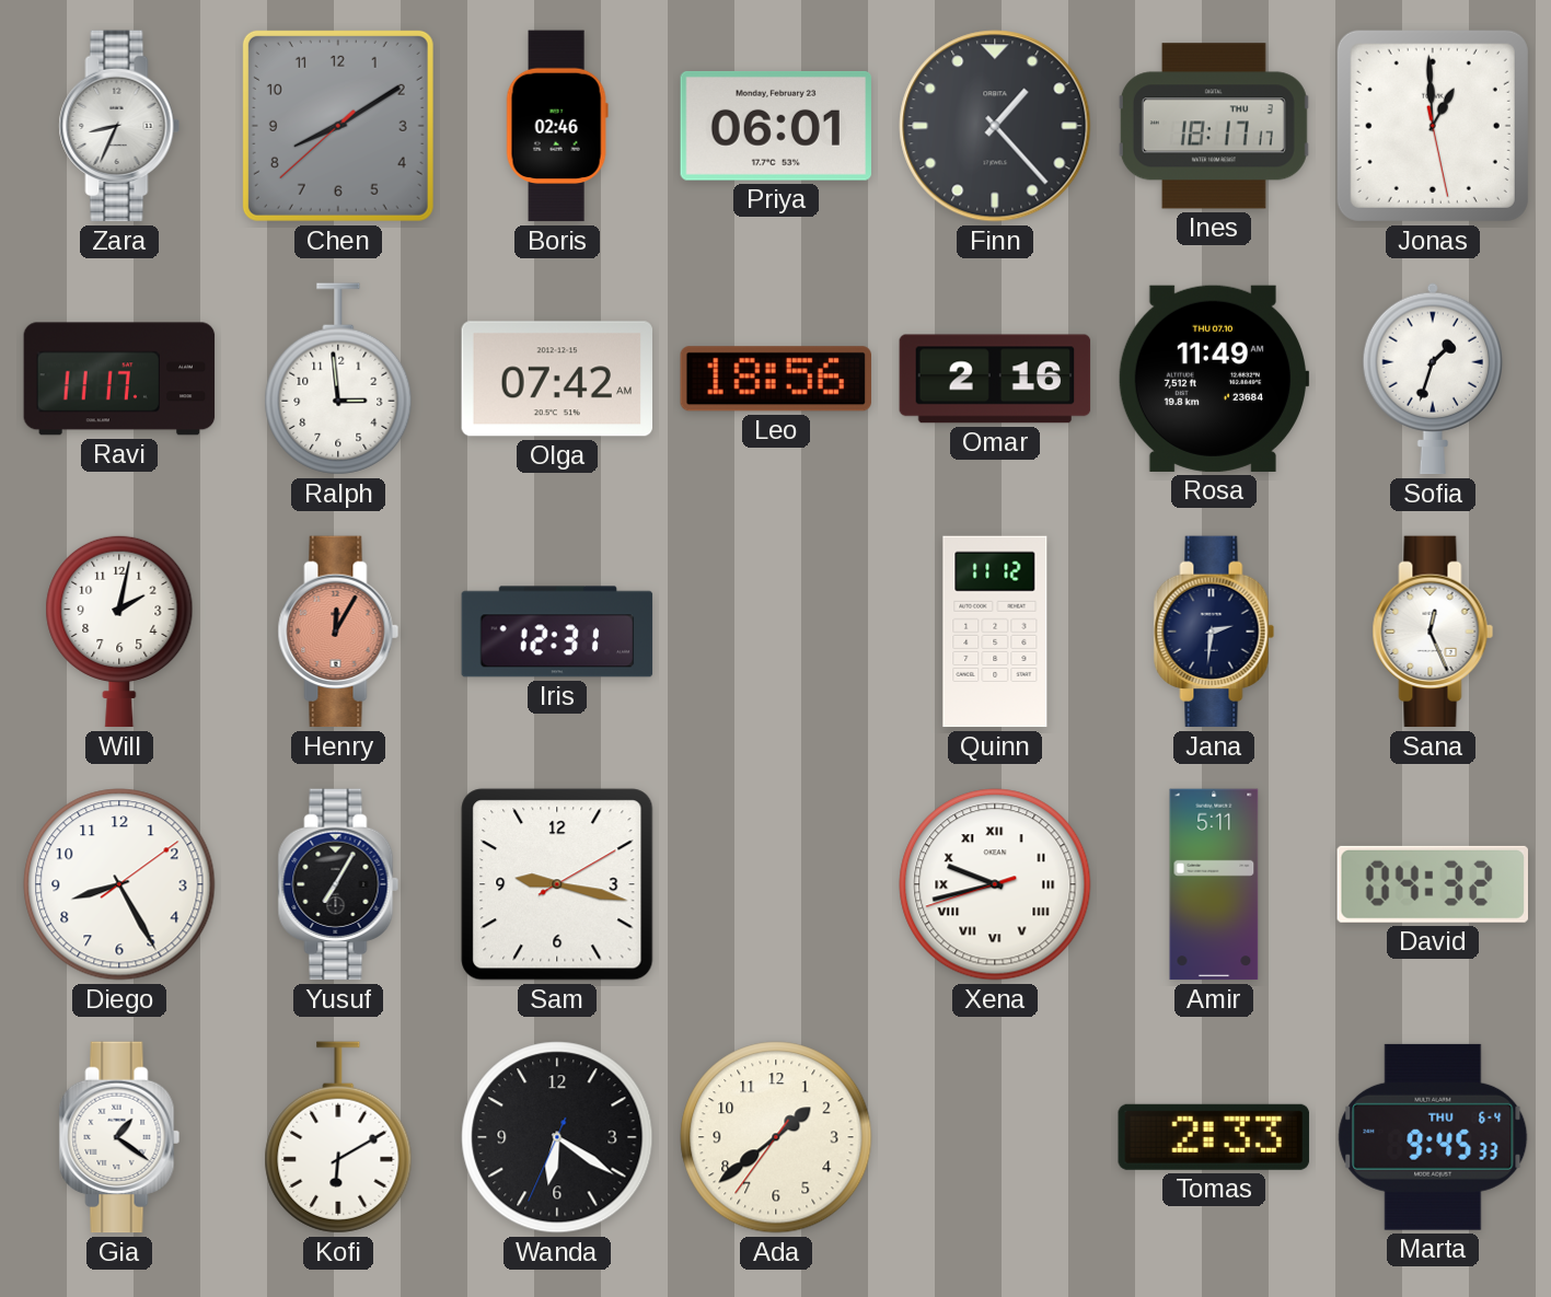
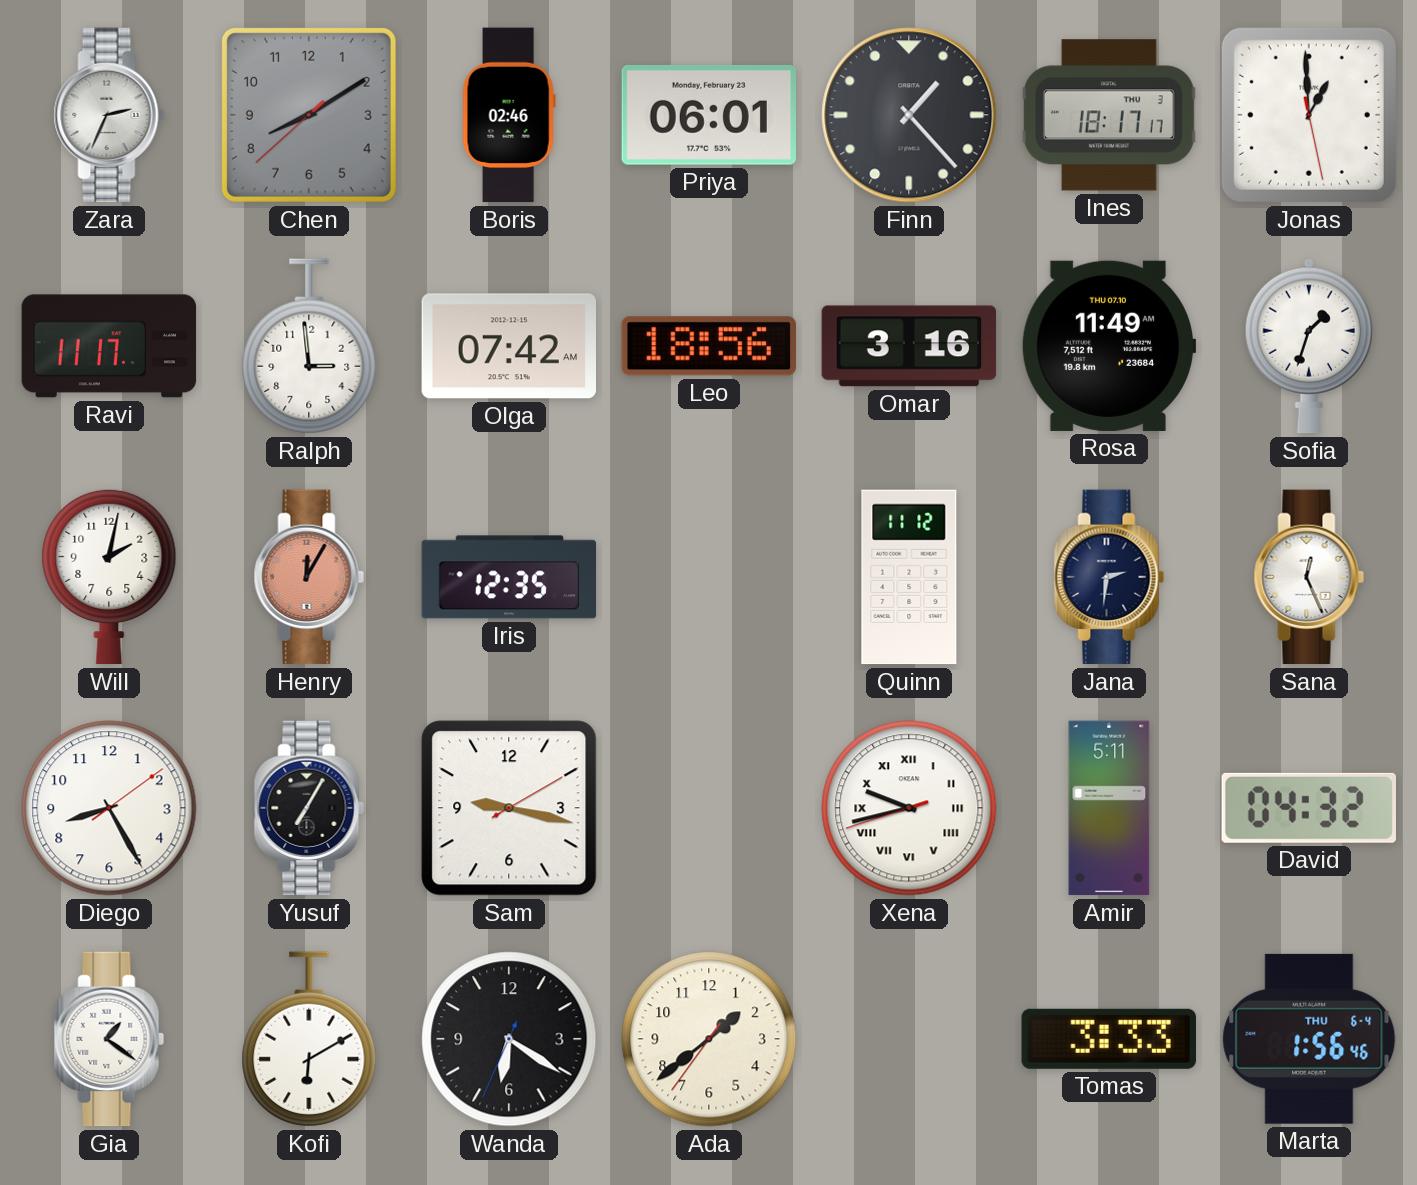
Zara: 8:34 -> 2:34
Omar: 2:16 -> 3:16
Iris: 12:31 -> 12:35
Tomas: 2:33 -> 3:33
Marta: 9:45 -> 1:56
